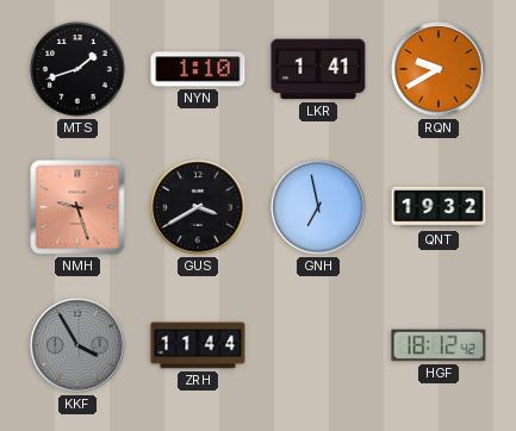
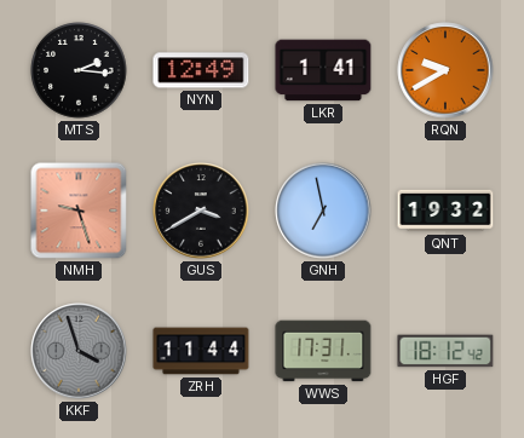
MTS: 1:42 -> 2:16
NYN: 1:10 -> 12:49
KKF: 3:55 -> 3:57
WWS: none -> 17:31
